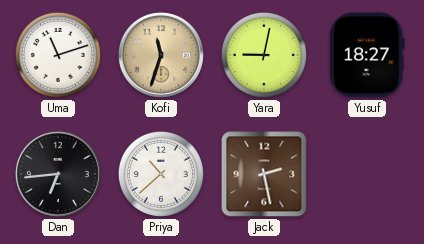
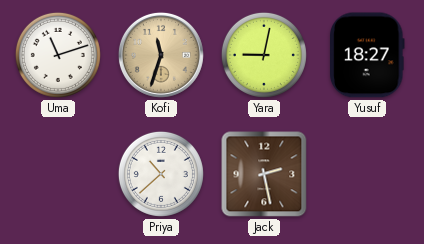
Dan: 6:44 -> none
